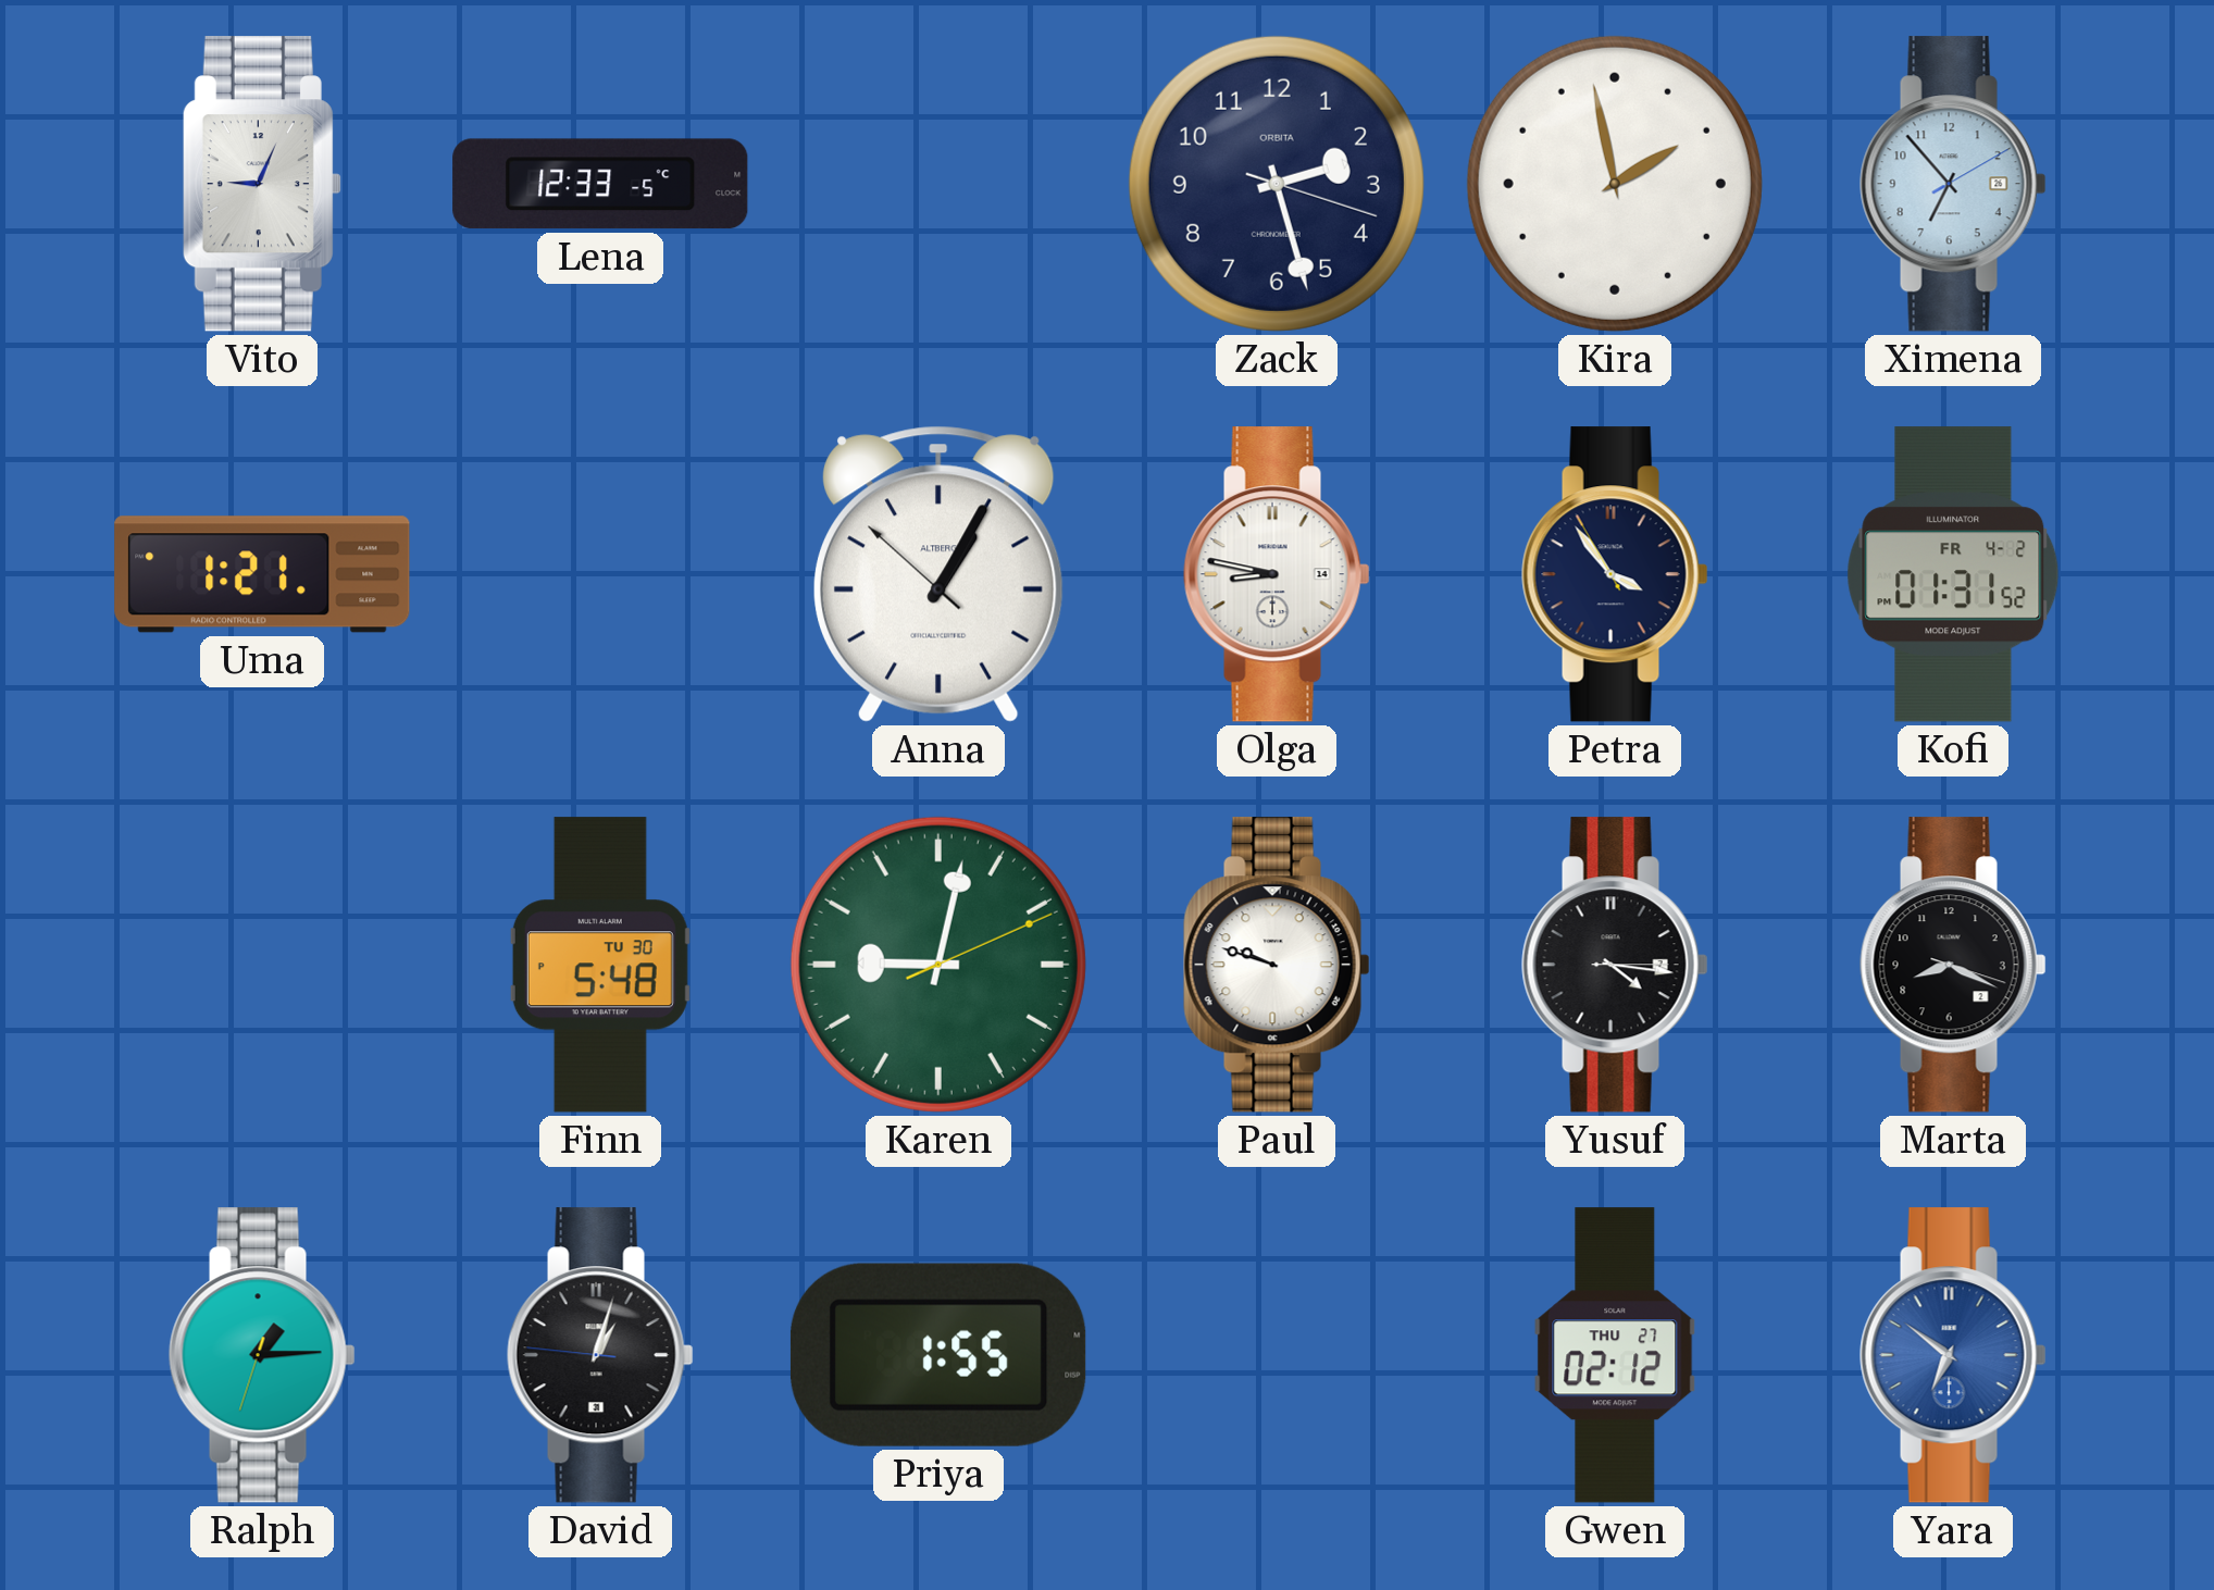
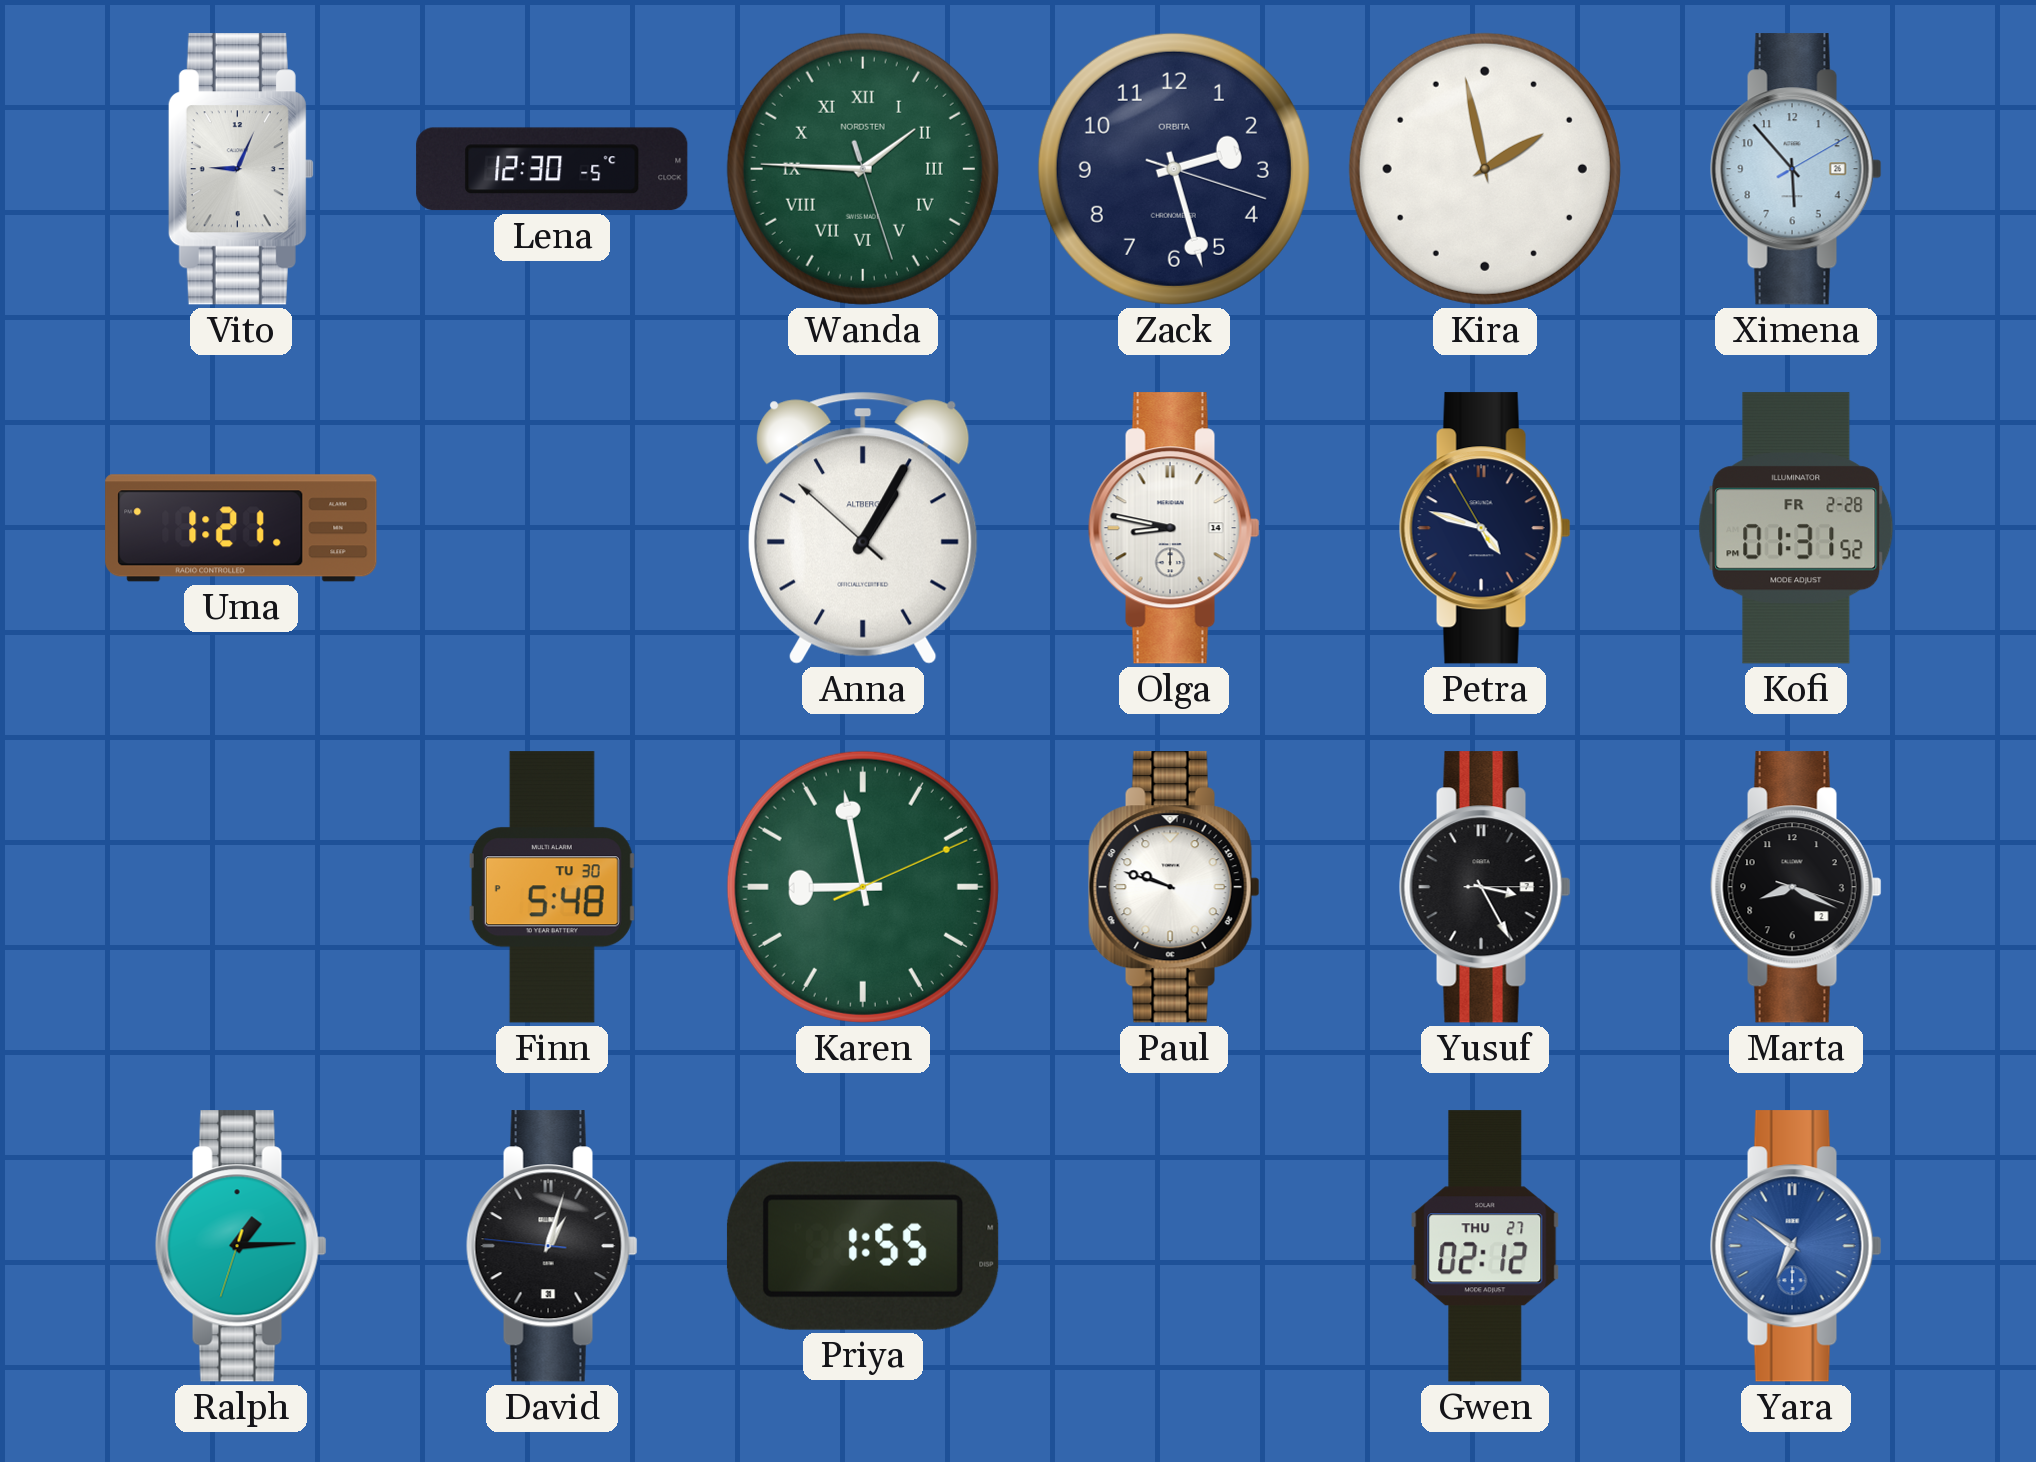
Lena: 12:33 -> 12:30
Wanda: none -> 1:45
Ximena: 6:53 -> 5:53
Petra: 3:53 -> 4:47
Kofi date: FR 4-2 -> FR 2-28
Karen: 9:02 -> 8:58
Yusuf: 4:16 -> 3:25
